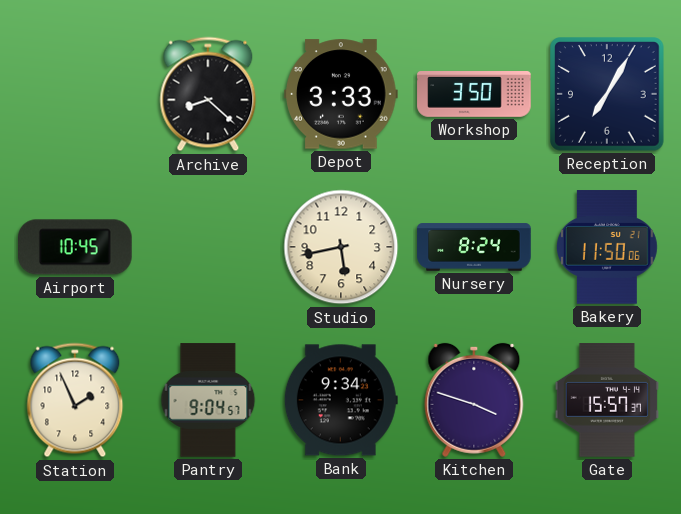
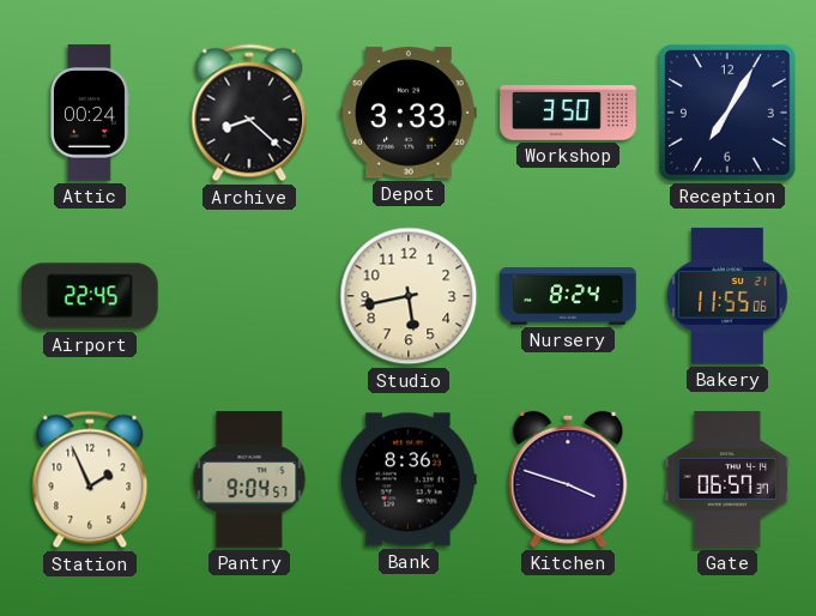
Attic: none -> 00:24
Airport: 10:45 -> 22:45
Bakery: 11:50 -> 11:55
Bank: 9:34 -> 8:36
Gate: 15:57 -> 06:57
